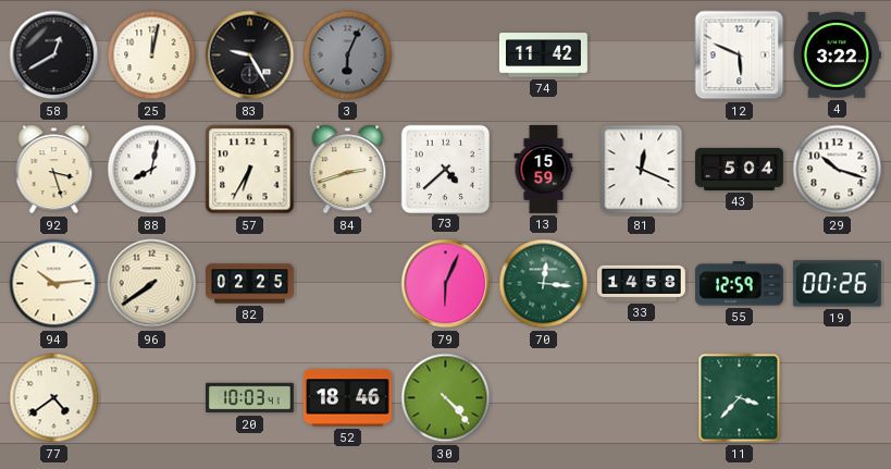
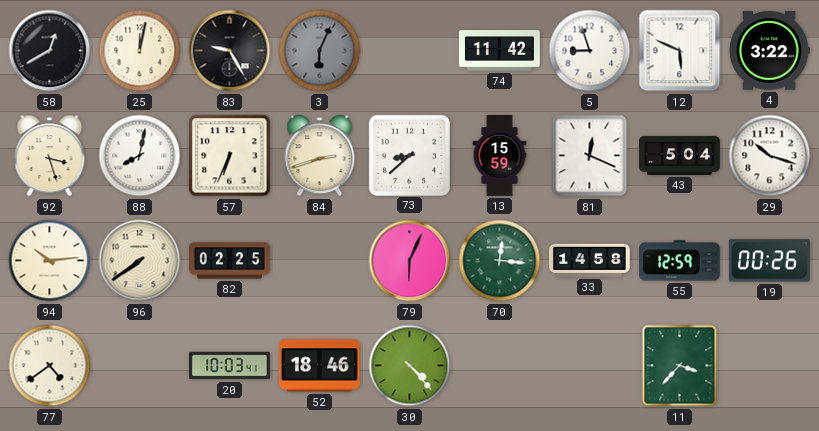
5: none -> 8:57
57: 6:35 -> 6:34
73: 4:38 -> 8:38
